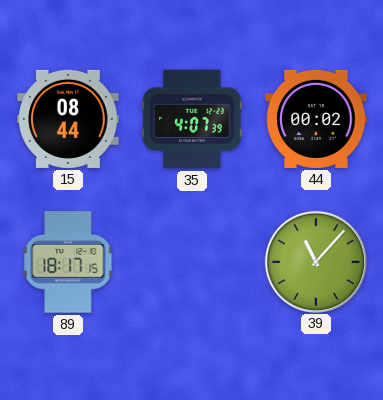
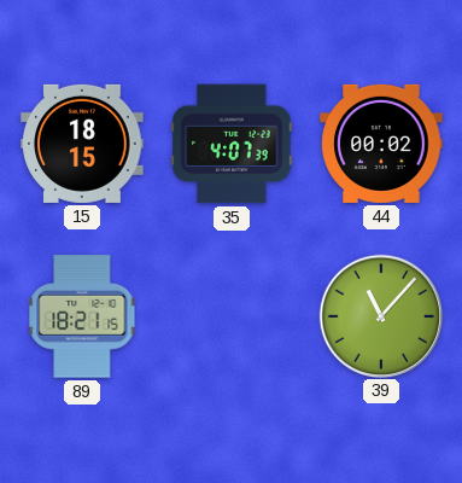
15: 08:44 -> 18:15
89: 18:17 -> 18:21
